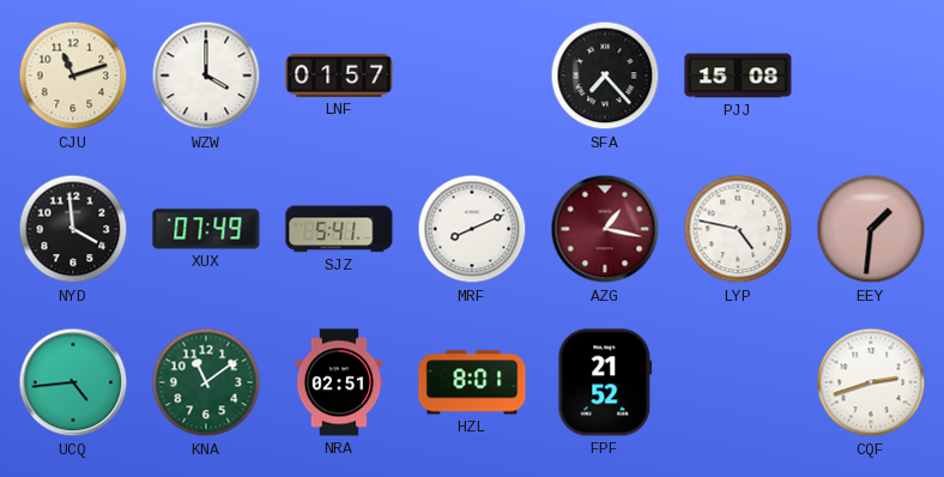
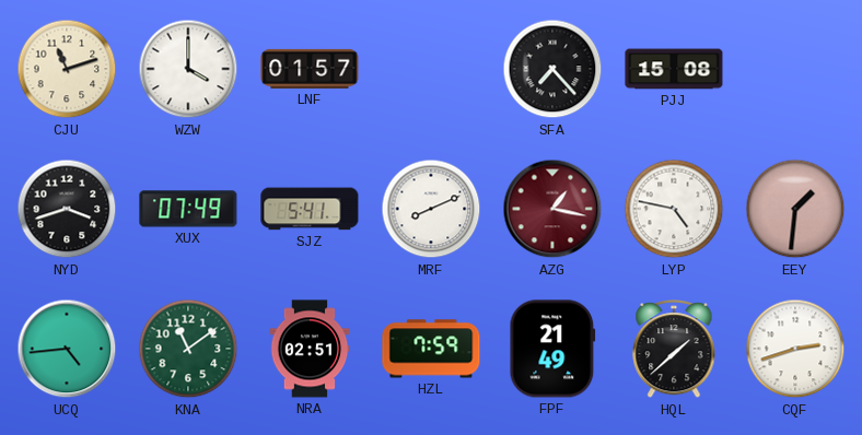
NYD: 3:59 -> 3:42
HZL: 8:01 -> 7:59
FPF: 21:52 -> 21:49
HQL: none -> 1:38
